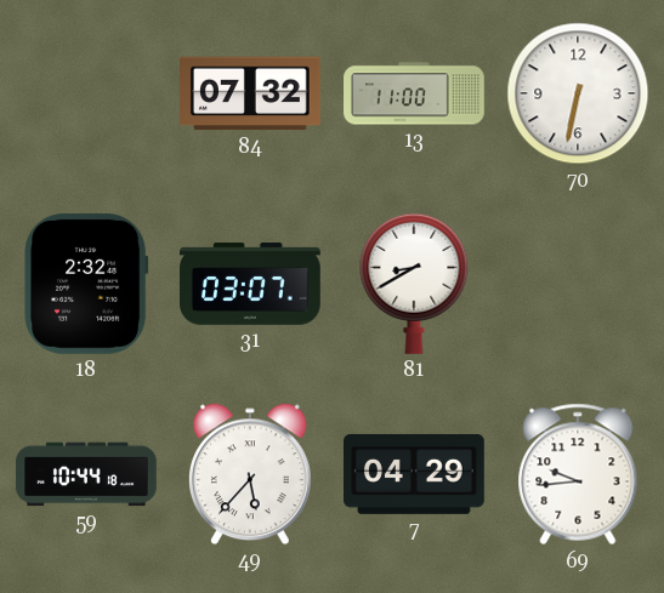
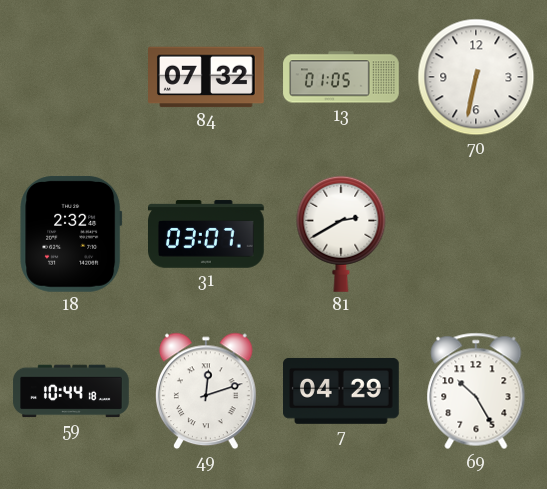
13: 11:00 -> 01:05
81: 8:40 -> 2:40
49: 5:37 -> 12:12
69: 9:44 -> 10:25
